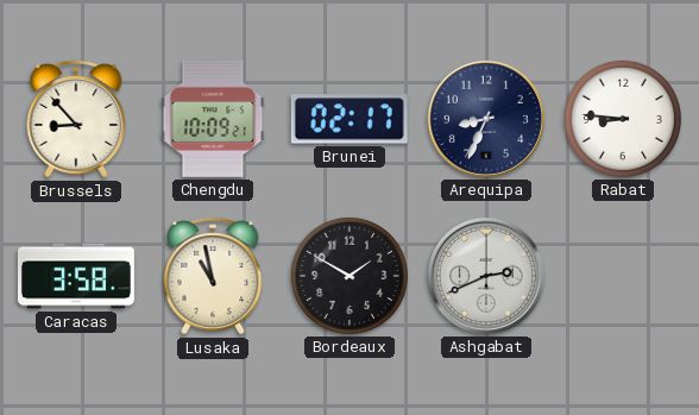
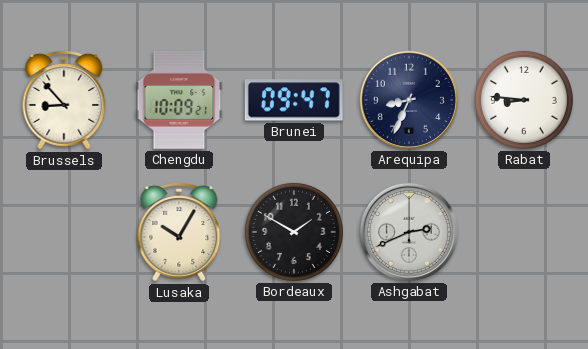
Brunei: 02:17 -> 09:47
Caracas: 3:58 -> none
Lusaka: 10:58 -> 10:05
